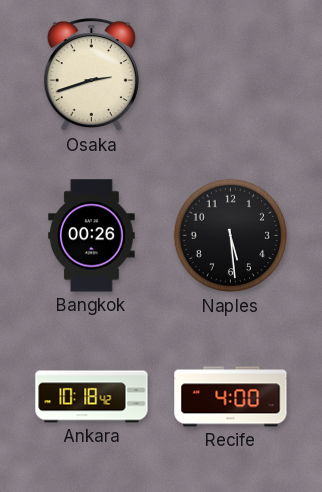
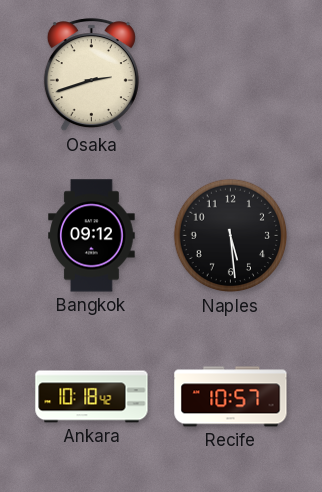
Bangkok: 00:26 -> 09:12
Recife: 4:00 -> 10:57
